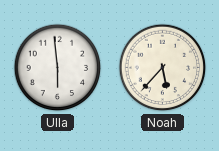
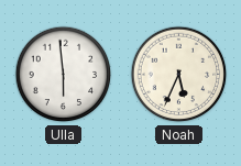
Noah: 5:37 -> 5:34
